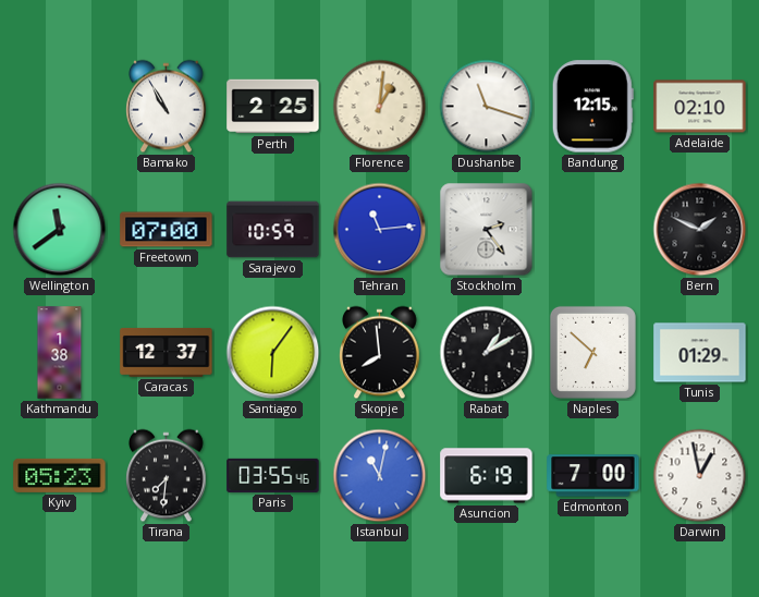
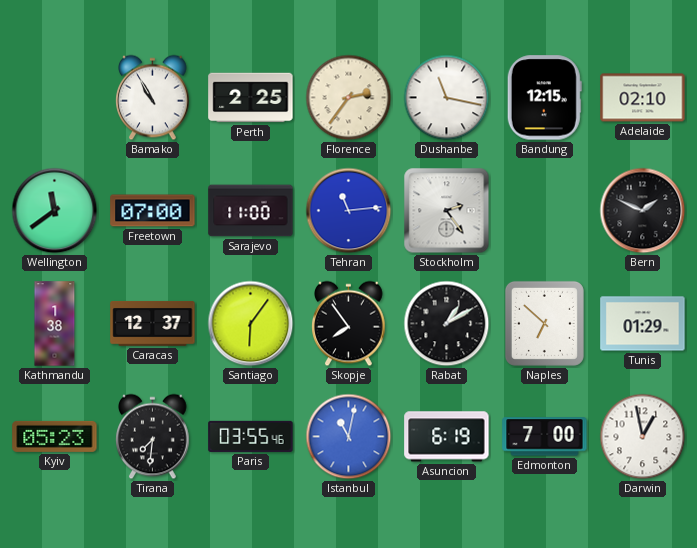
Florence: 1:01 -> 2:36
Dushanbe: 11:18 -> 11:17
Sarajevo: 10:59 -> 11:00
Skopje: 7:59 -> 7:54
